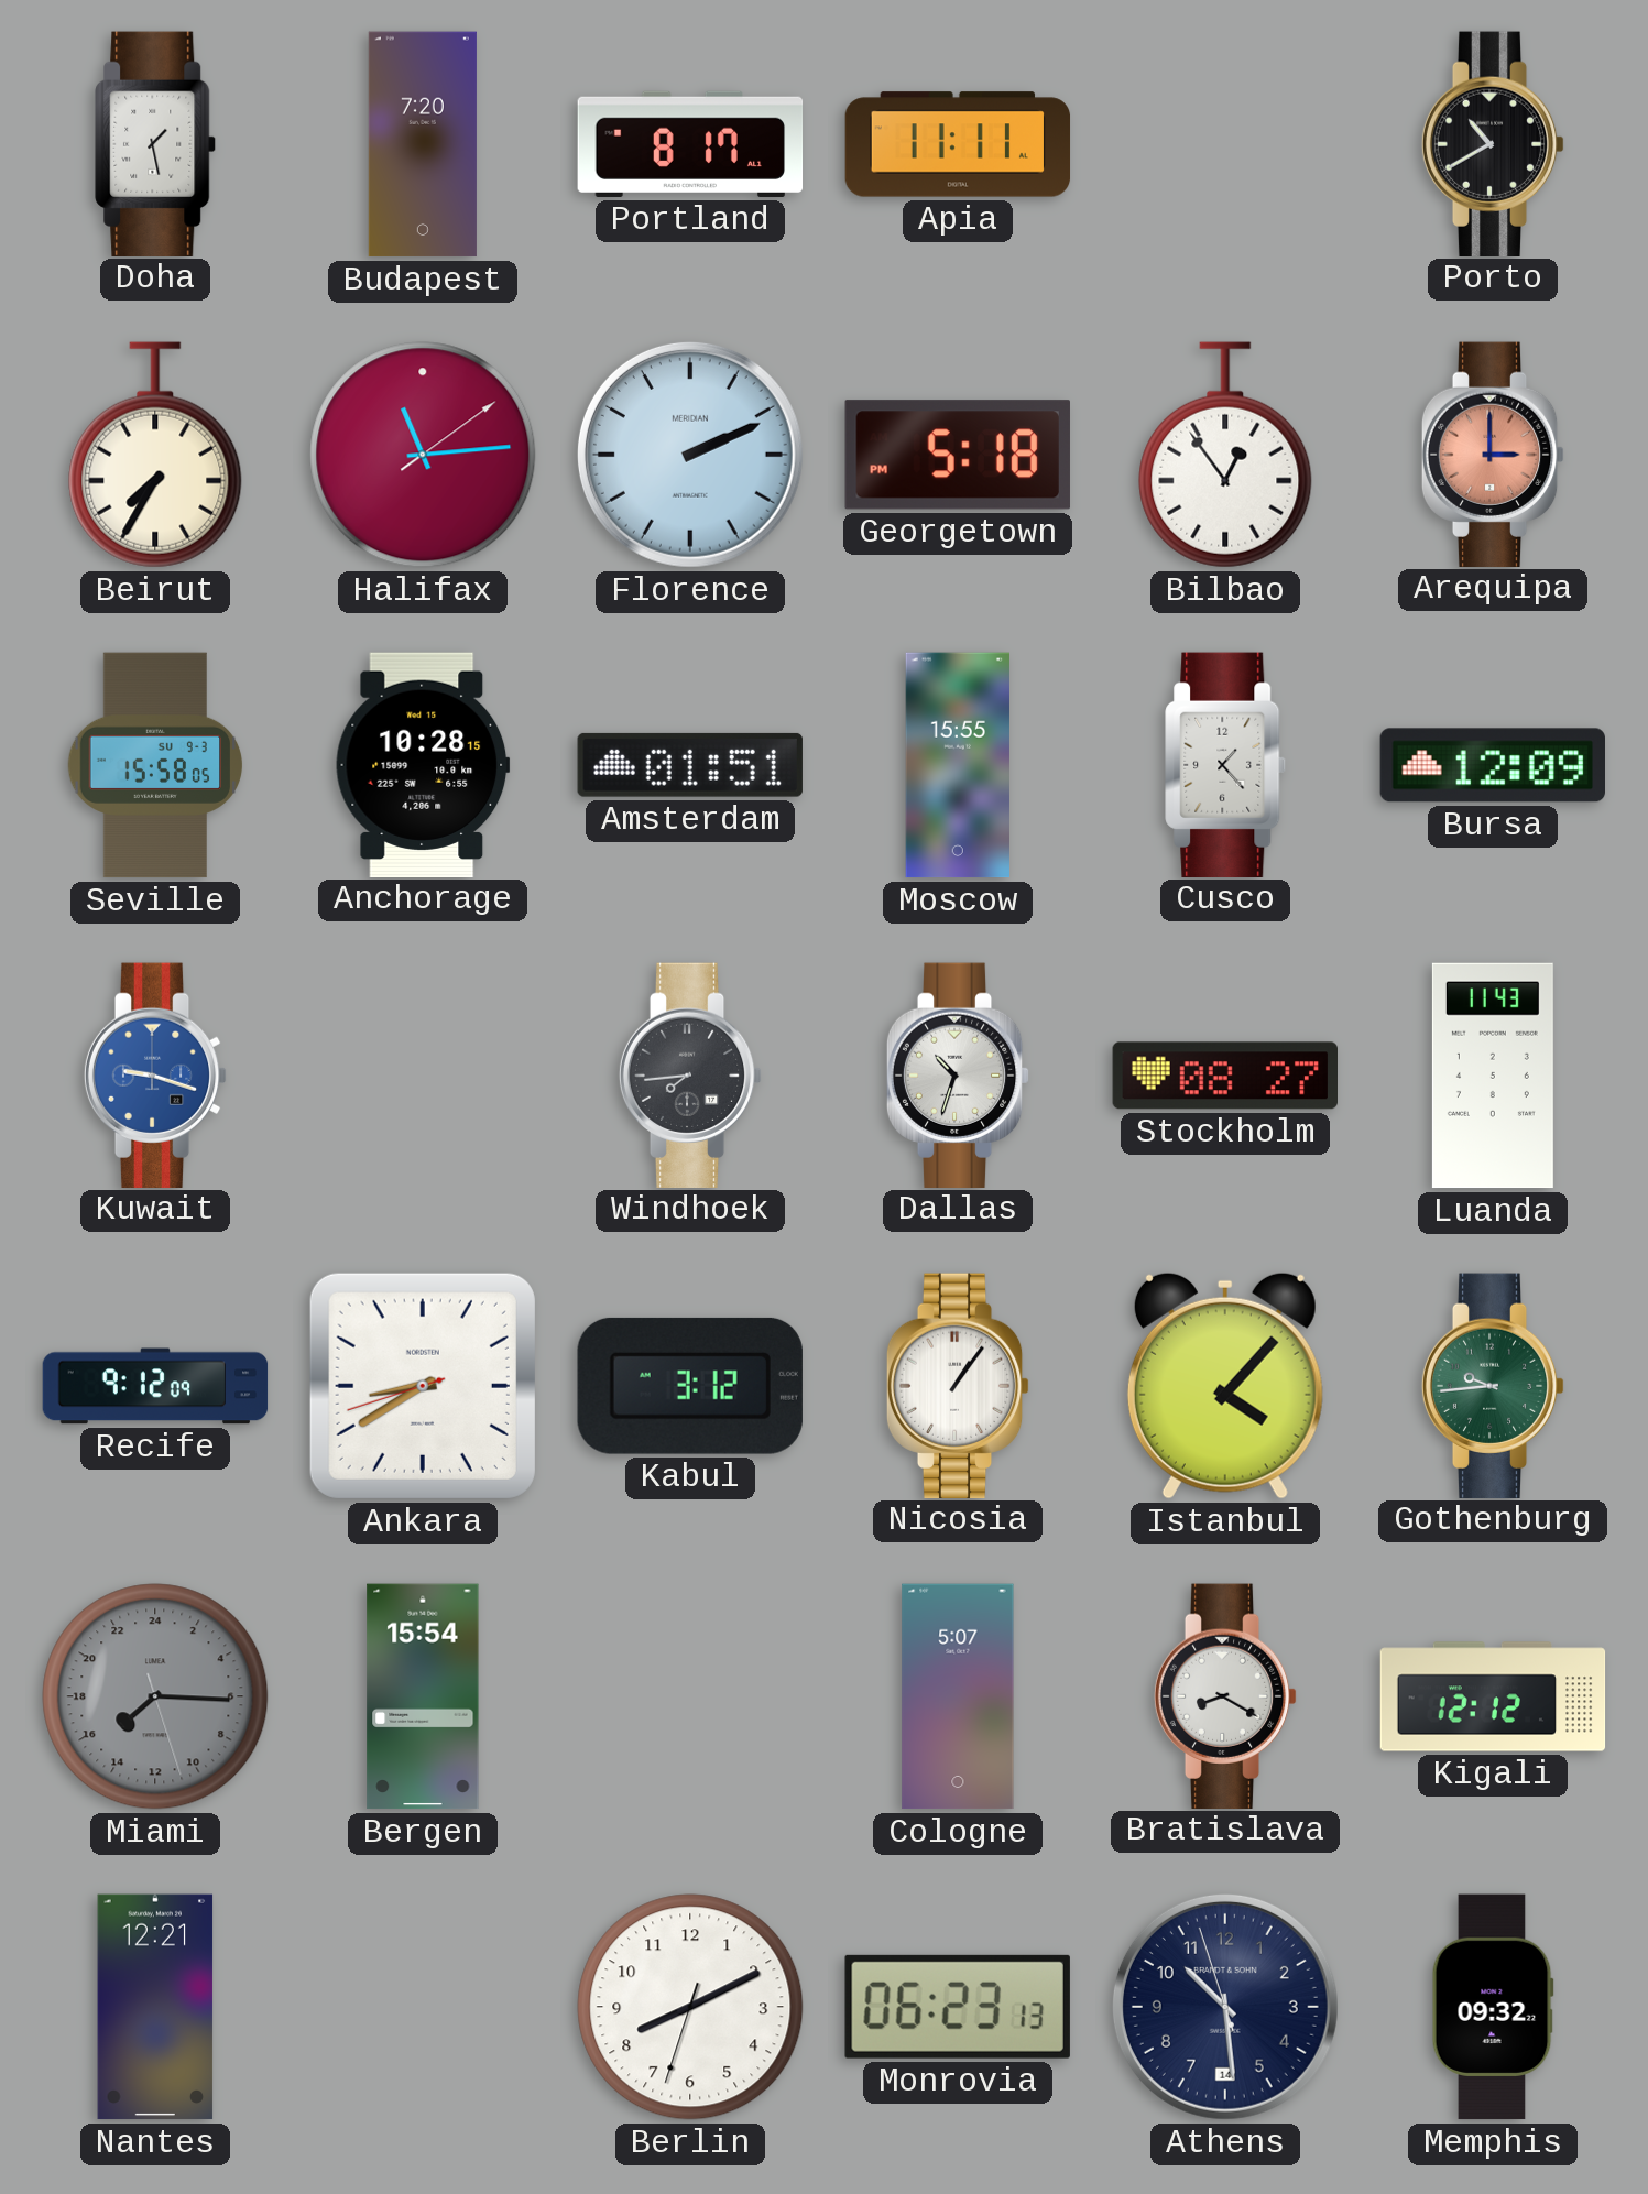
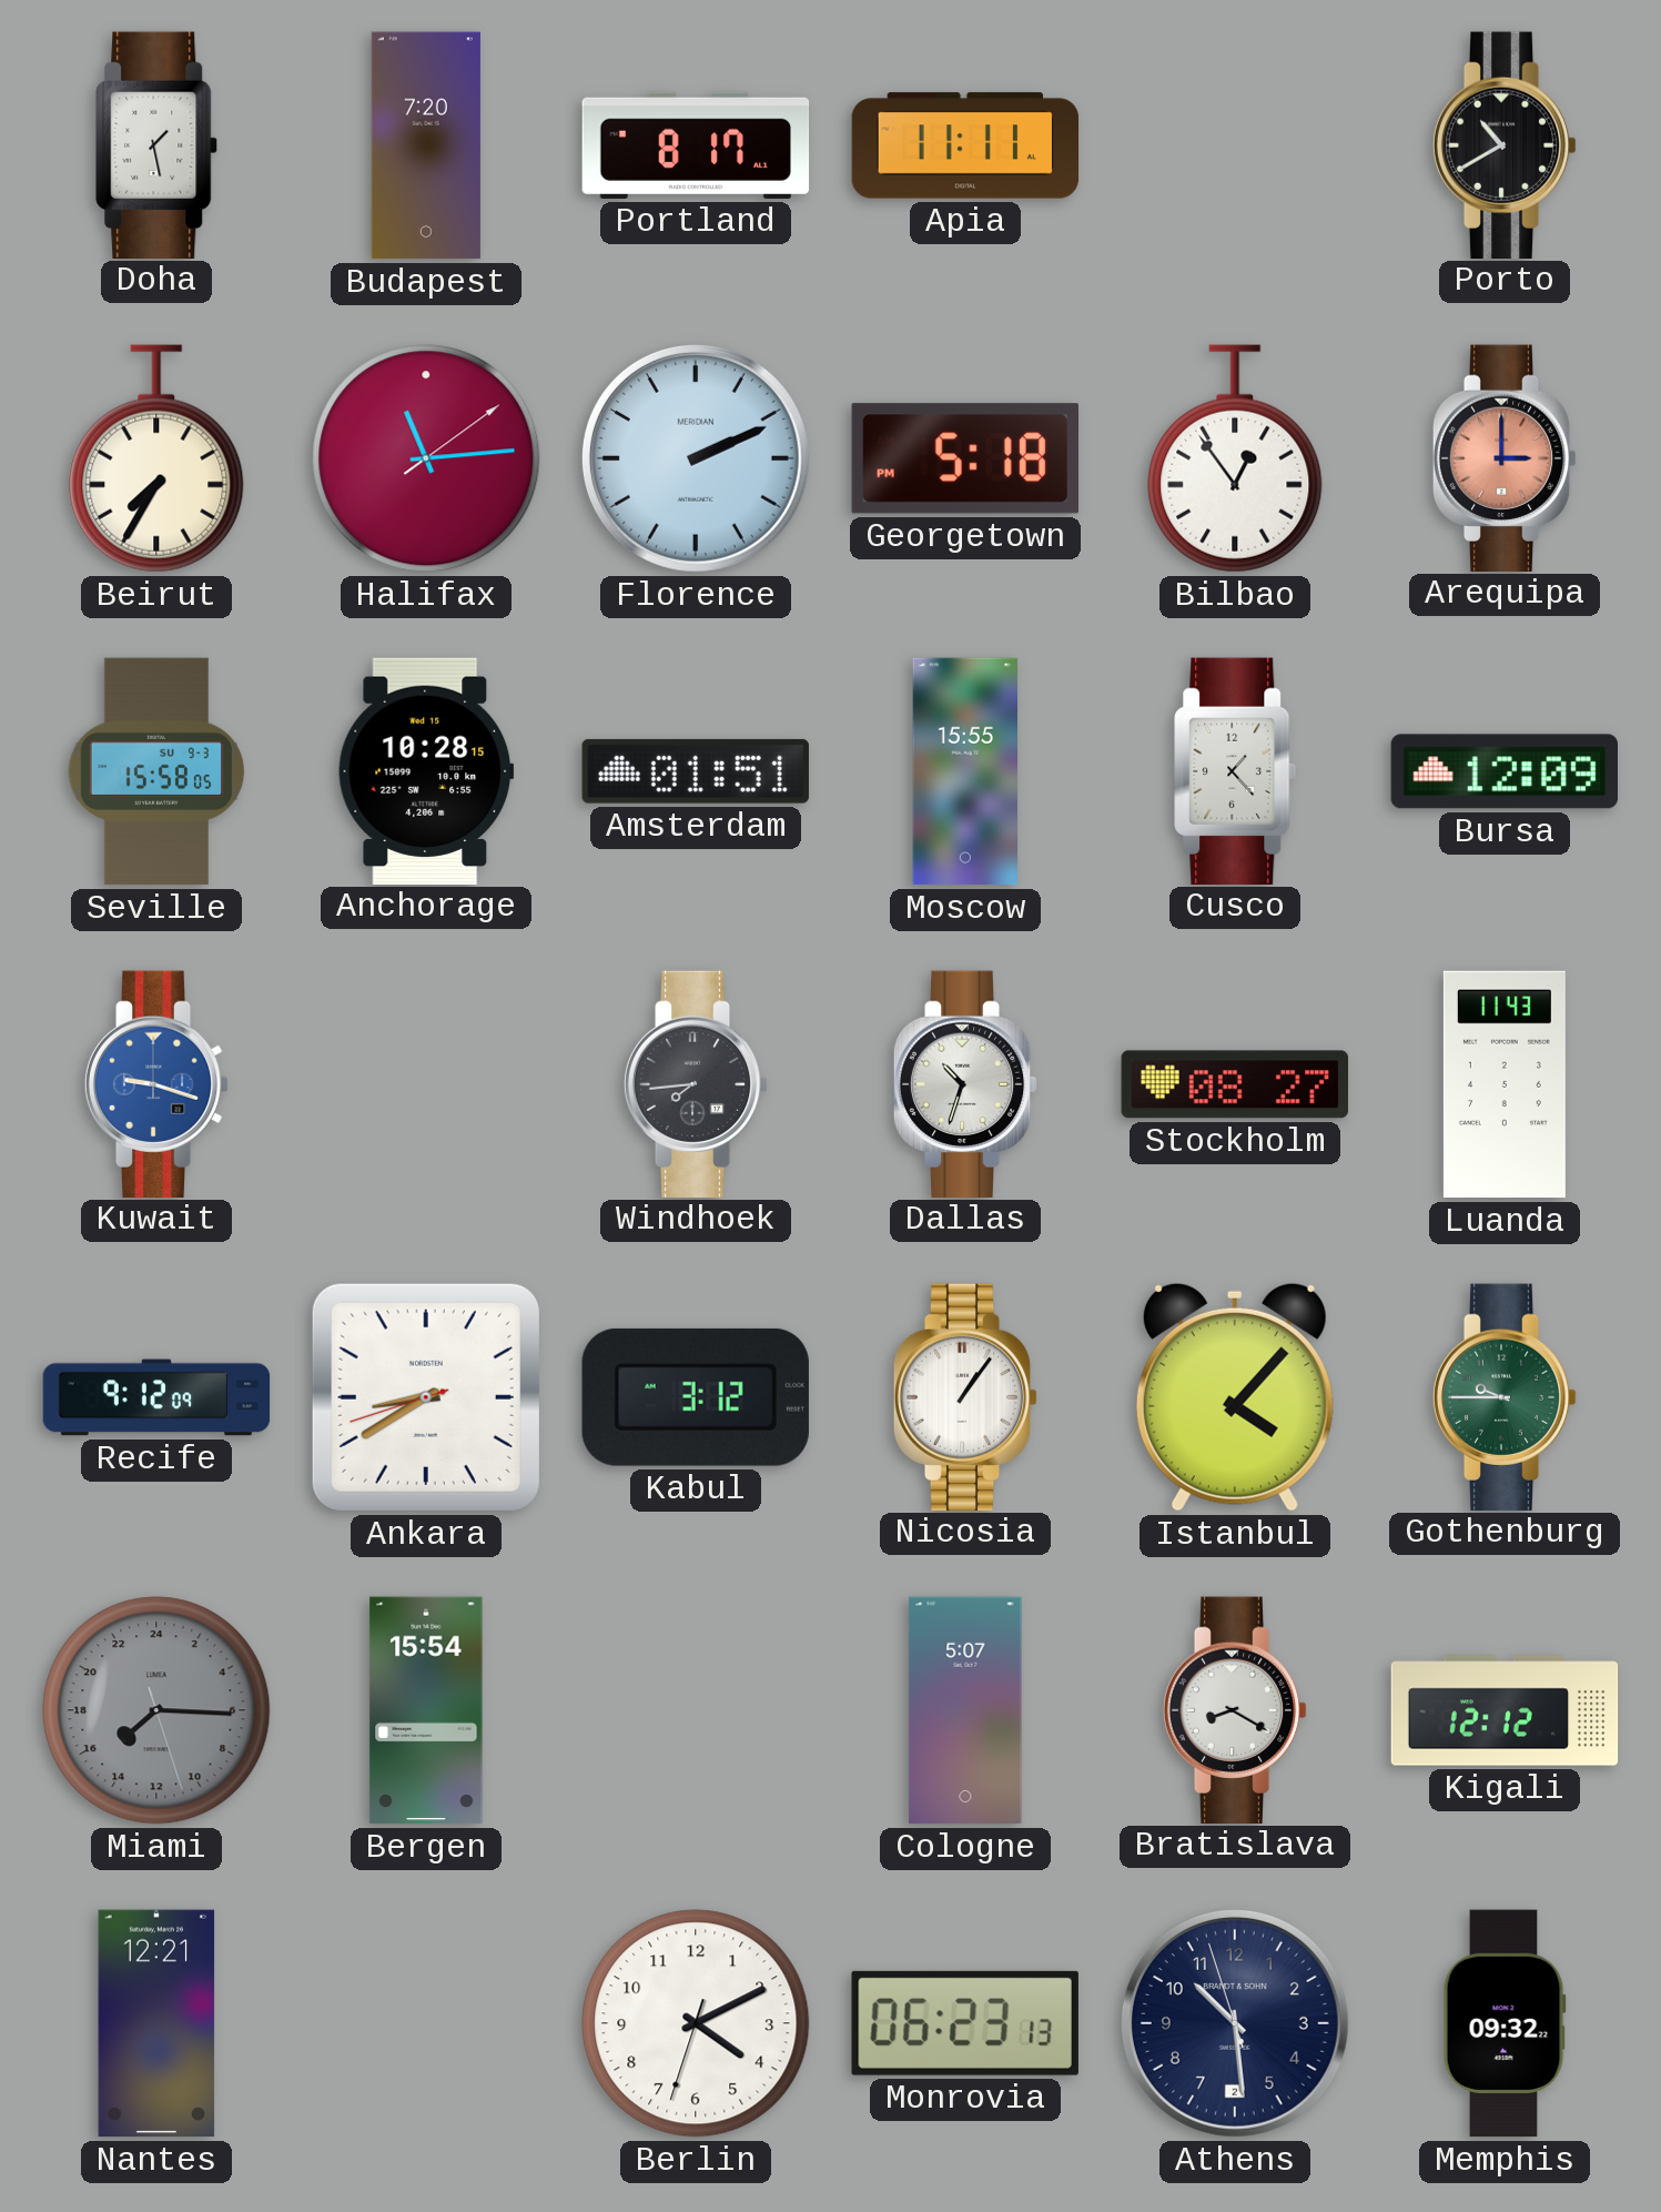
Gothenburg: 9:44 -> 9:45
Berlin: 8:10 -> 4:10
Athens date: 14 -> 2
